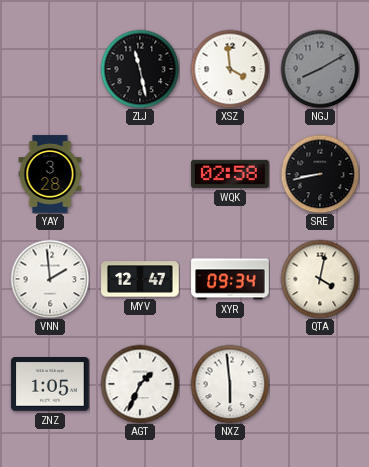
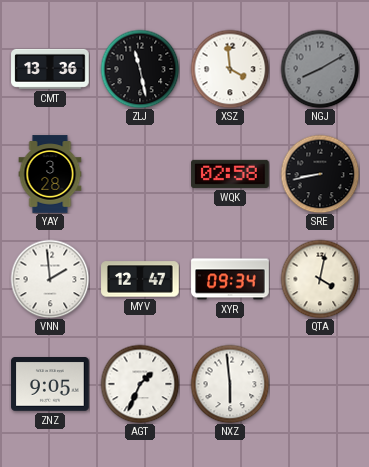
CMT: none -> 13:36
ZNZ: 1:05 -> 9:05
